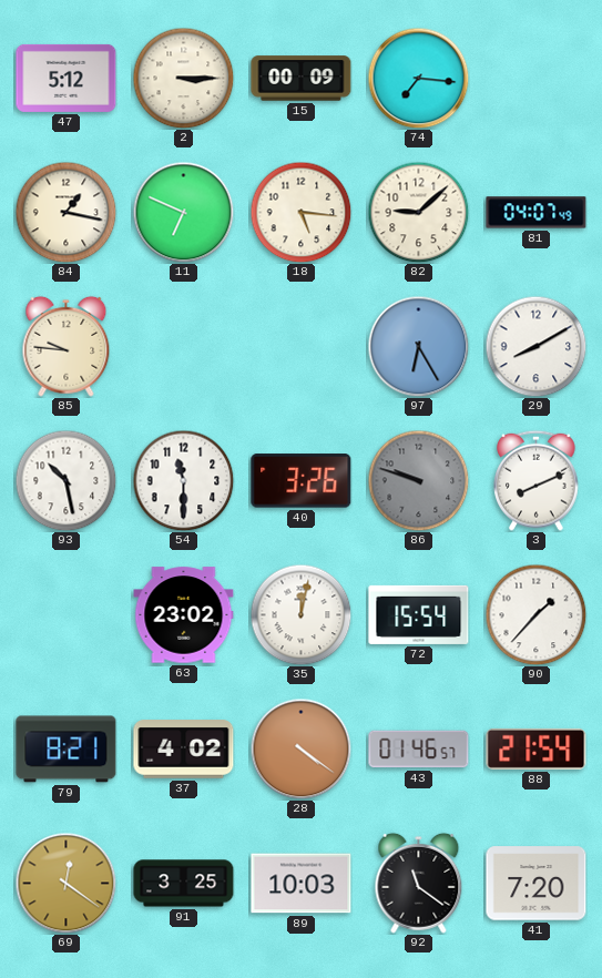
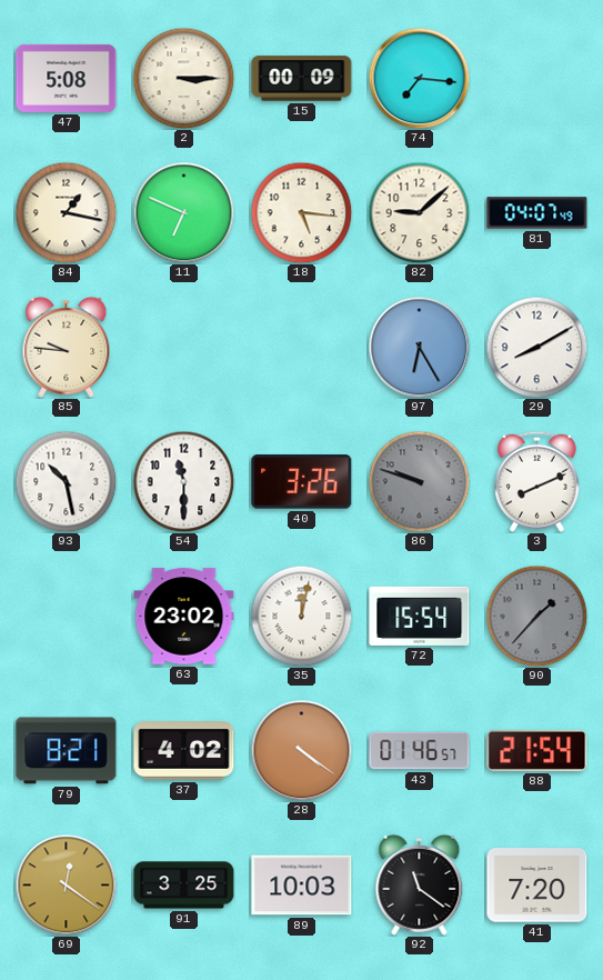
47: 5:12 -> 5:08
90 dial: white -> grey
